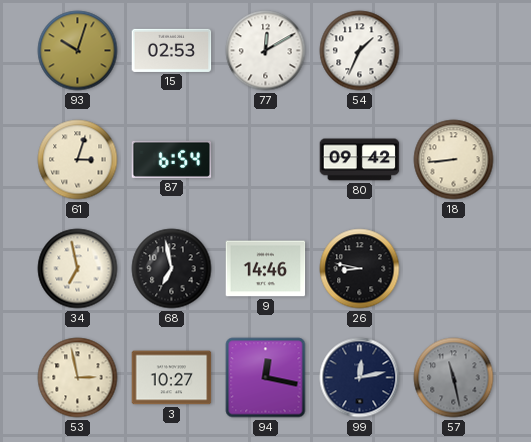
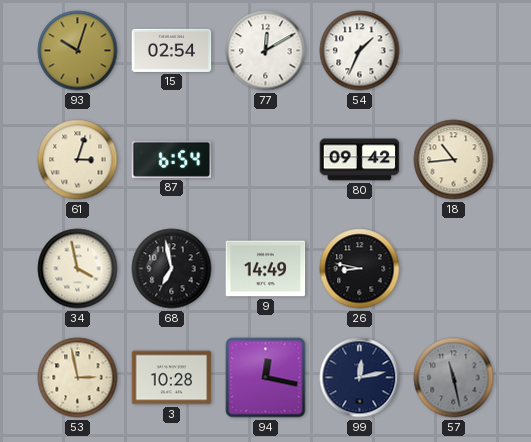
15: 02:53 -> 02:54
18: 8:44 -> 10:44
34: 6:58 -> 3:58
9: 14:46 -> 14:49
3: 10:27 -> 10:28
